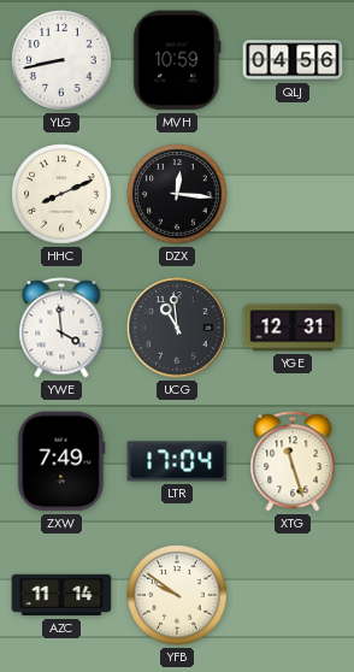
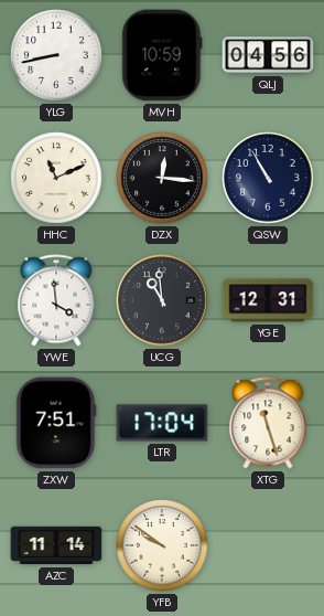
HHC: 8:11 -> 11:11
QSW: none -> 10:55
ZXW: 7:49 -> 7:51
